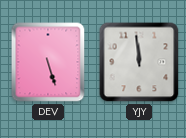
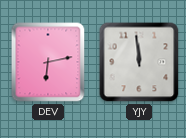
DEV: 5:27 -> 6:13
